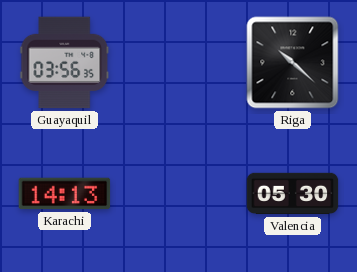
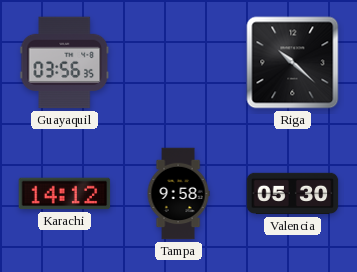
Karachi: 14:13 -> 14:12
Tampa: none -> 9:58
